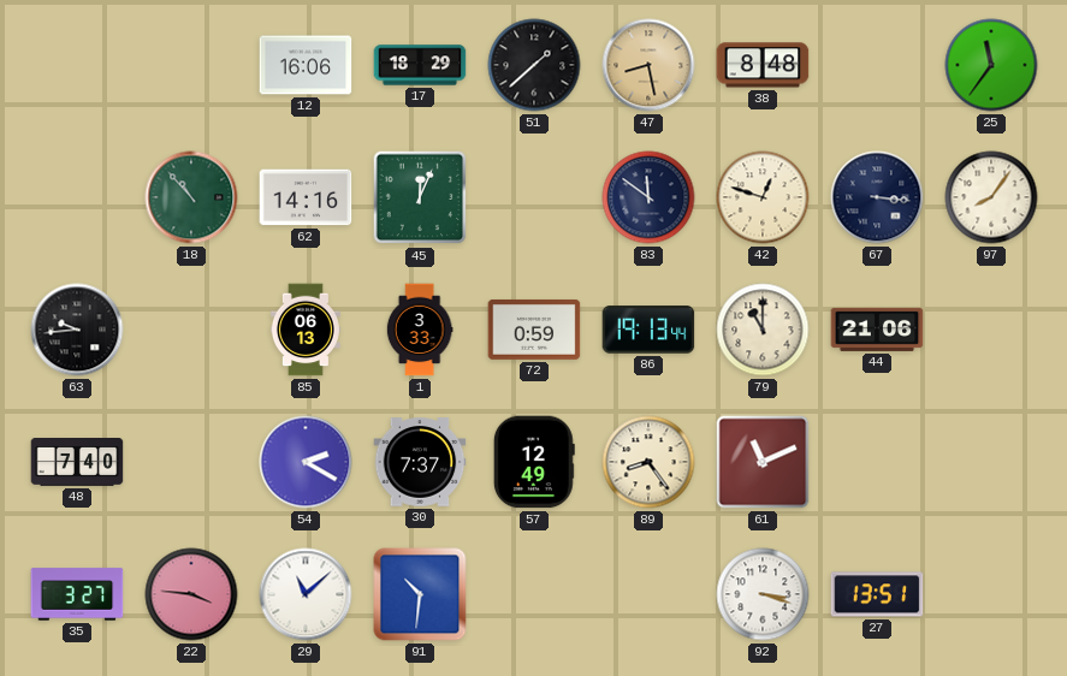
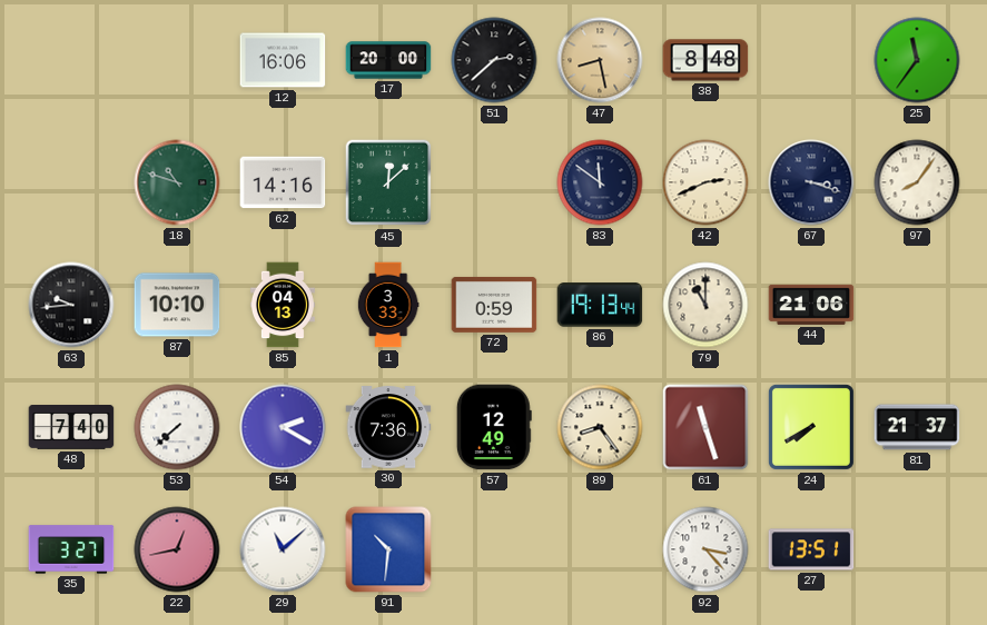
17: 18:29 -> 20:00
51: 1:38 -> 2:38
18: 10:53 -> 10:48
45: 12:04 -> 12:08
42: 12:48 -> 2:41
67: 3:16 -> 3:18
87: none -> 10:10
85: 06:13 -> 04:13
53: none -> 7:38
30: 7:37 -> 7:36
61: 11:11 -> 11:27
24: none -> 7:40
81: none -> 21:37
22: 3:46 -> 12:43
92: 3:18 -> 3:23
